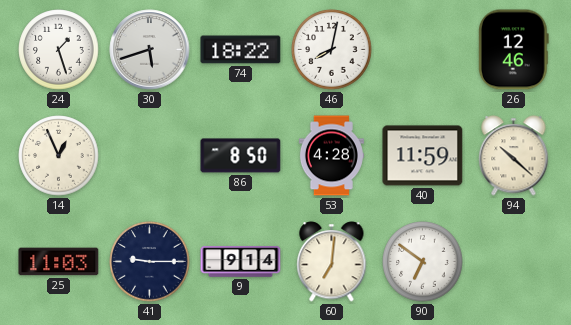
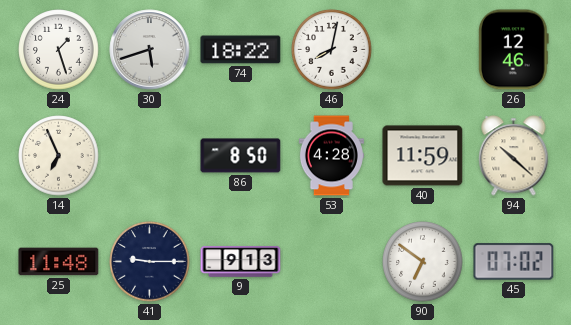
14: 12:56 -> 6:56
25: 11:03 -> 11:48
9: 9:14 -> 9:13
60: 7:01 -> none
45: none -> 07:02
